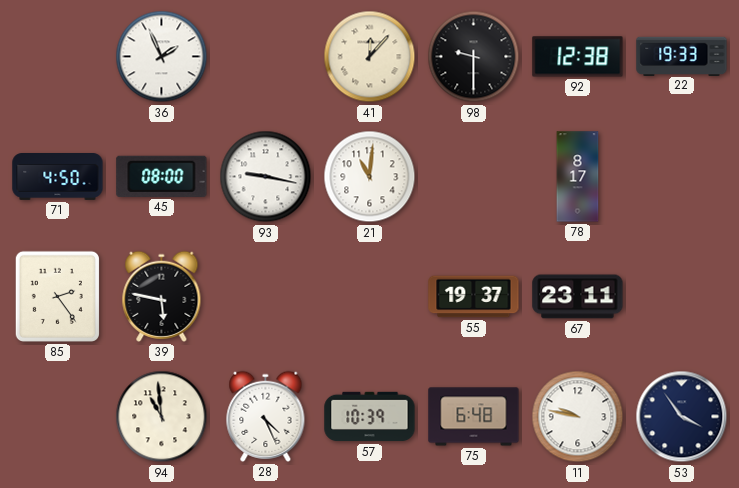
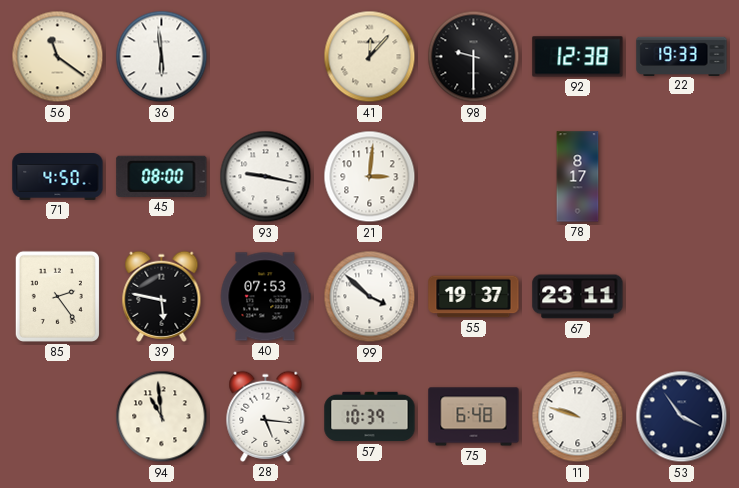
56: none -> 11:21
36: 1:56 -> 5:59
21: 11:01 -> 3:01
40: none -> 07:53
99: none -> 3:52
28: 4:26 -> 5:16
11: 9:47 -> 9:48
